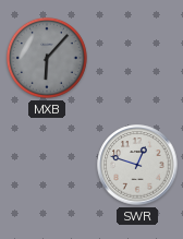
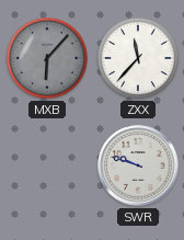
ZXX: none -> 11:37
SWR: 12:48 -> 9:48
